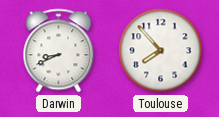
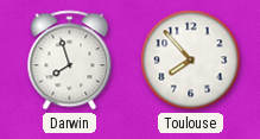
Darwin: 8:41 -> 7:57
